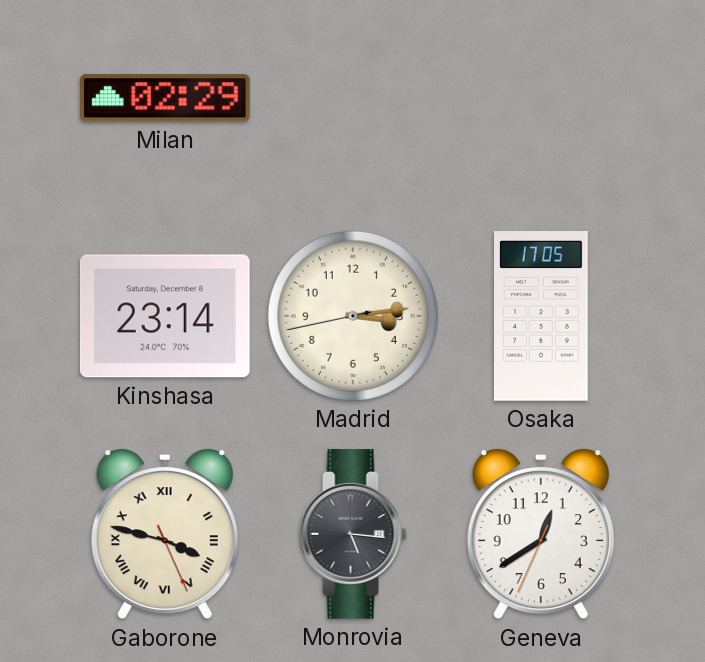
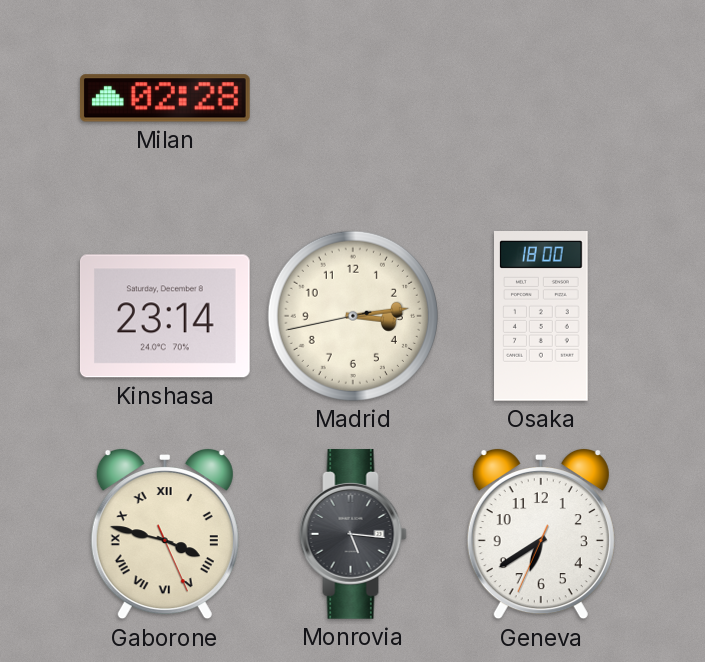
Milan: 02:29 -> 02:28
Osaka: 17:05 -> 18:00
Geneva: 12:39 -> 6:39
